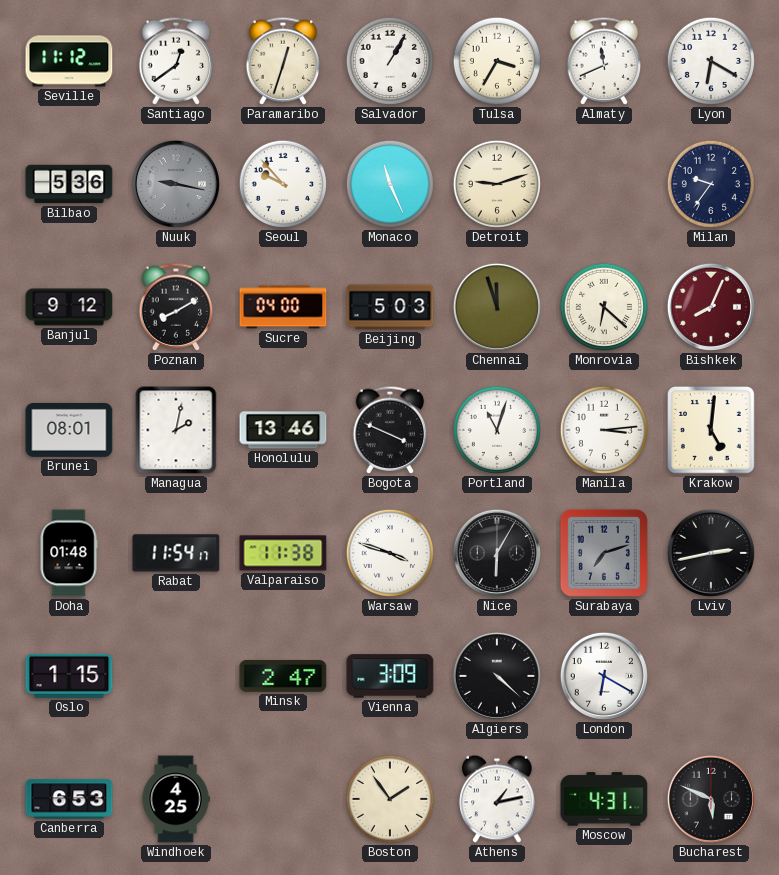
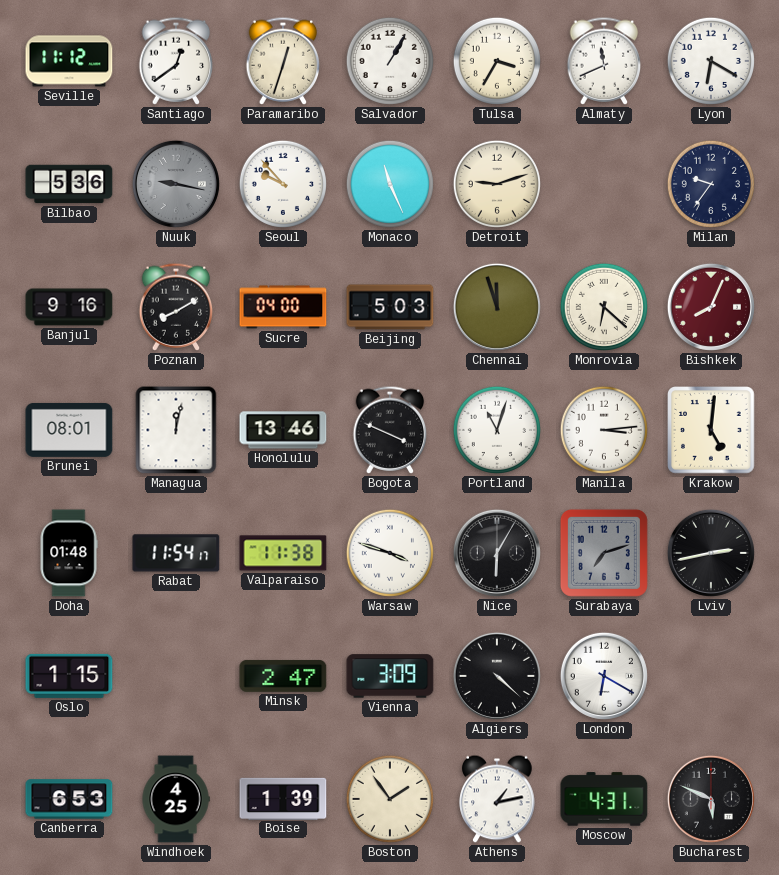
Banjul: 9:12 -> 9:16
Managua: 2:02 -> 12:02
Boise: none -> 1:39
